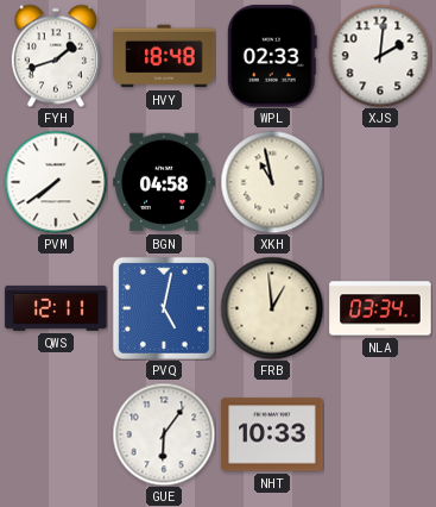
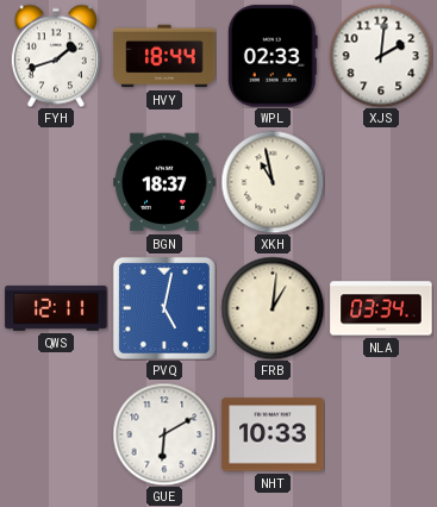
HVY: 18:48 -> 18:44
PVM: 7:39 -> none
BGN: 04:58 -> 18:37
FRB: 12:59 -> 1:01
GUE: 6:06 -> 6:10
